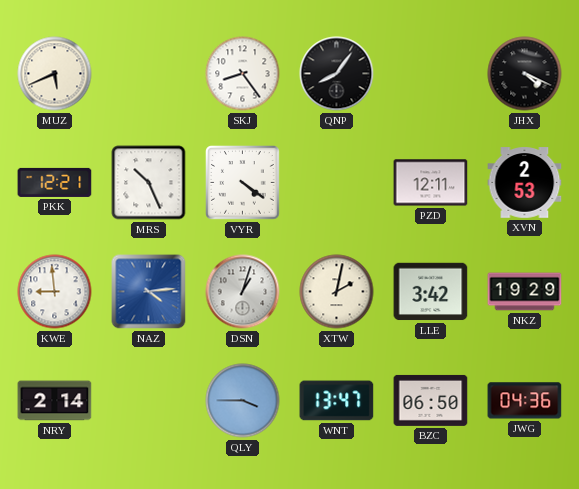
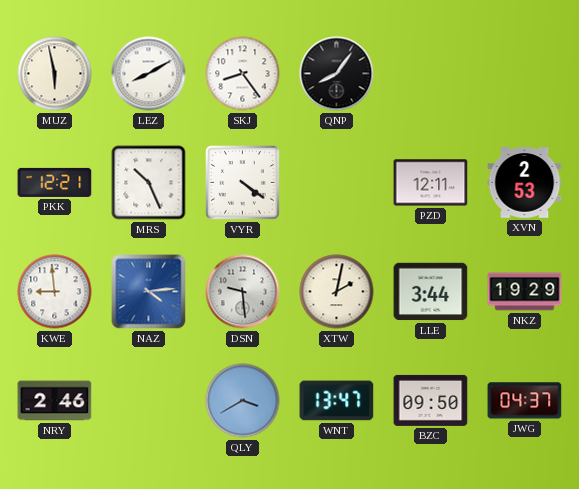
MUZ: 5:41 -> 5:58
LEZ: none -> 8:10
JHX: 4:19 -> none
DSN: 1:03 -> 9:29
LLE: 3:42 -> 3:44
NRY: 2:14 -> 2:46
QLY: 3:45 -> 3:40
BZC: 06:50 -> 09:50
JWG: 04:36 -> 04:37
